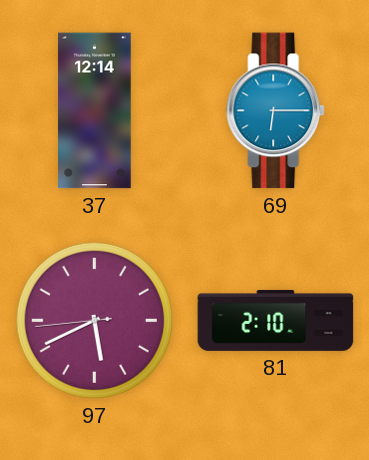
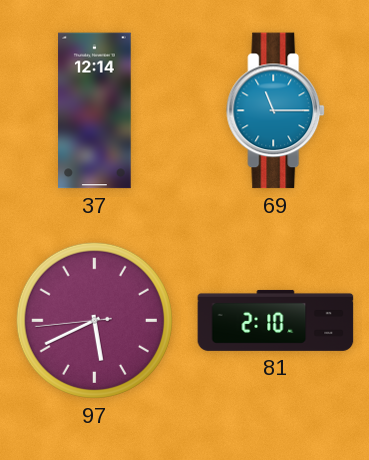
69: 6:15 -> 11:15
